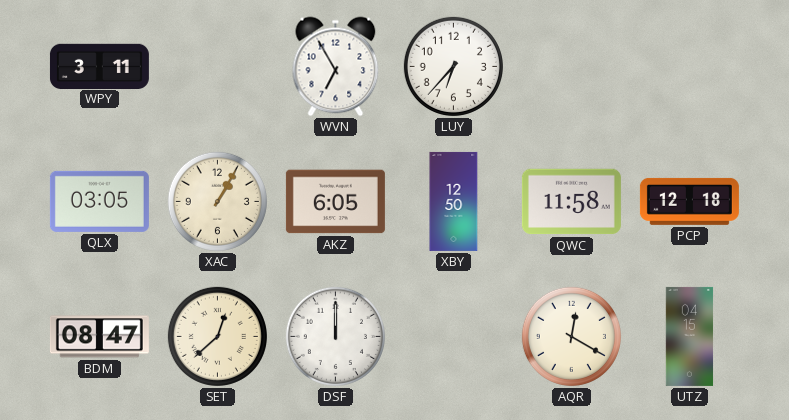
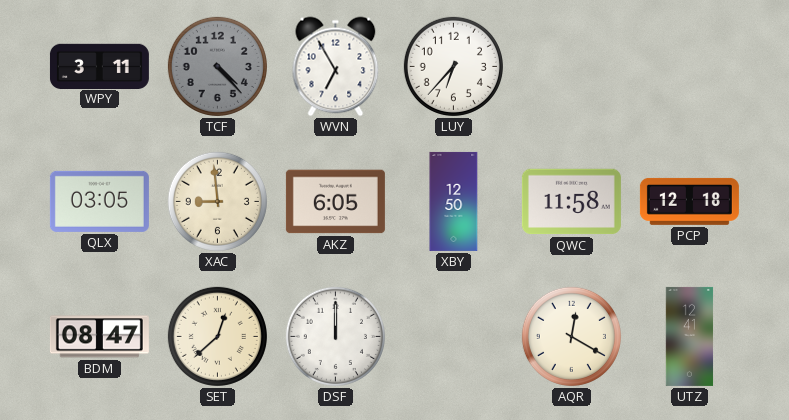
TCF: none -> 4:23
XAC: 1:05 -> 8:59
UTZ: 04:15 -> 12:41
